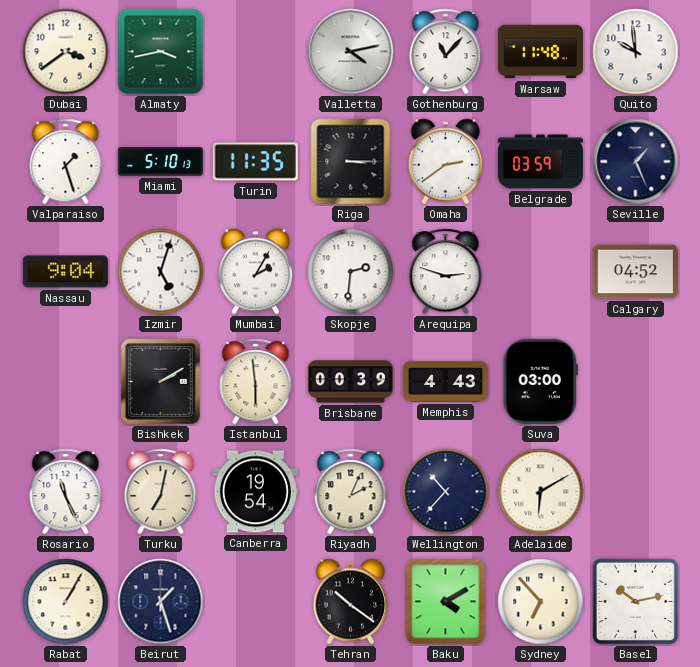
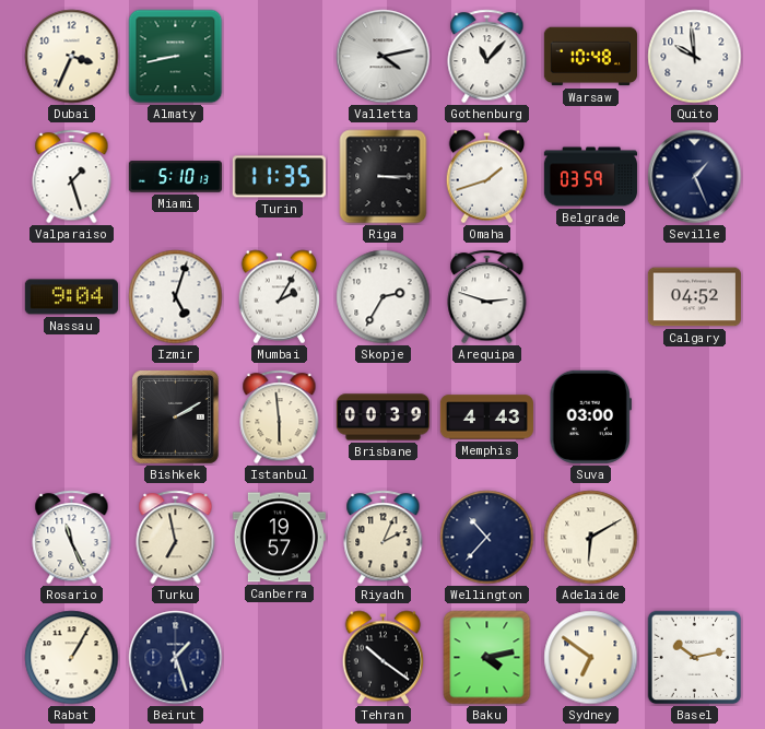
Dubai: 3:39 -> 3:34
Almaty: 3:43 -> 8:43
Warsaw: 11:48 -> 10:48
Omaha: 2:39 -> 1:42
Skopje: 2:31 -> 2:35
Turku: 7:02 -> 6:58
Canberra: 19:54 -> 19:57
Baku: 4:10 -> 4:13
Sydney: 6:53 -> 6:51
